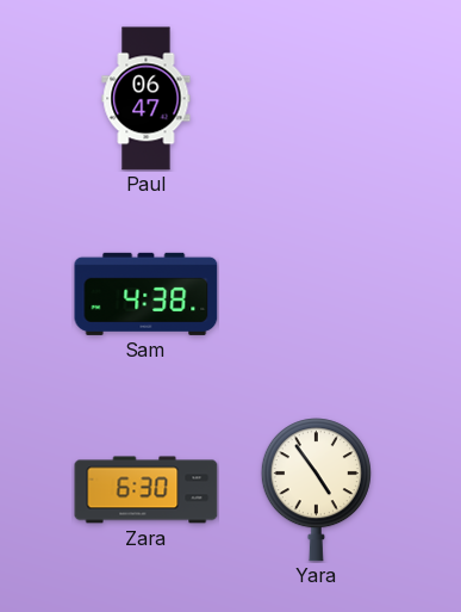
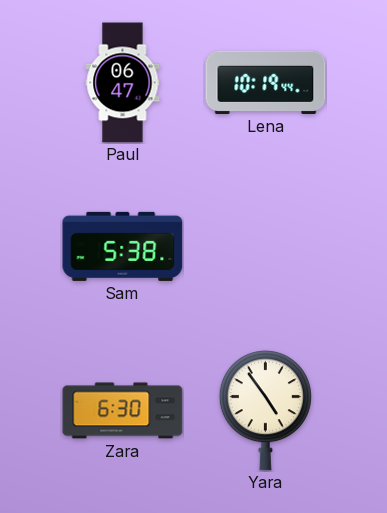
Lena: none -> 10:19
Sam: 4:38 -> 5:38
